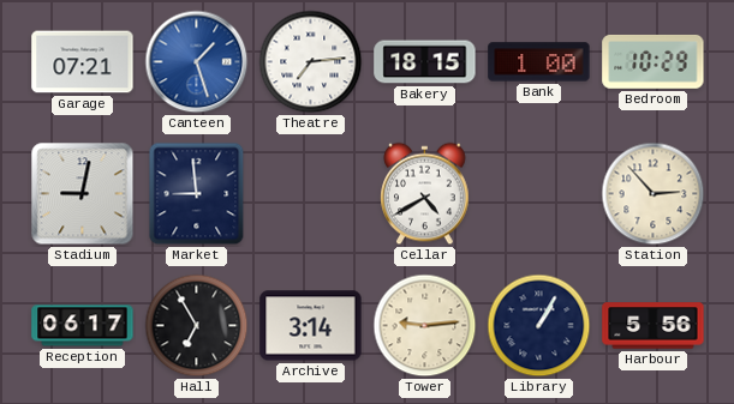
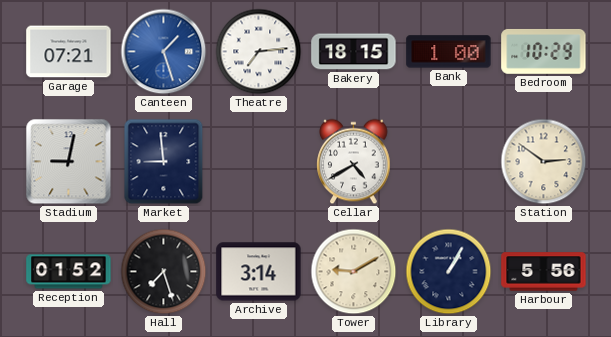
Station: 2:53 -> 2:51
Reception: 06:17 -> 01:52
Hall: 6:55 -> 7:27
Tower: 9:14 -> 9:10
